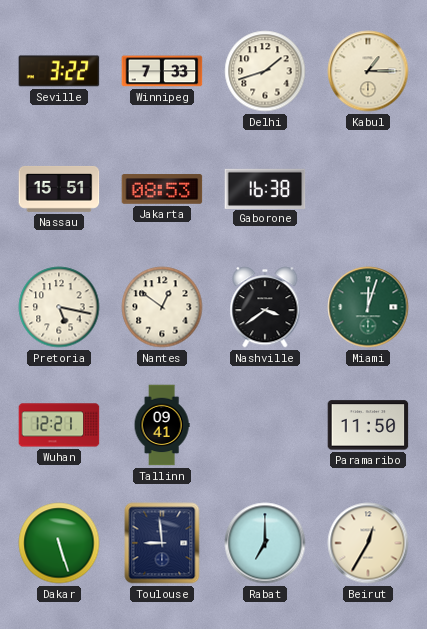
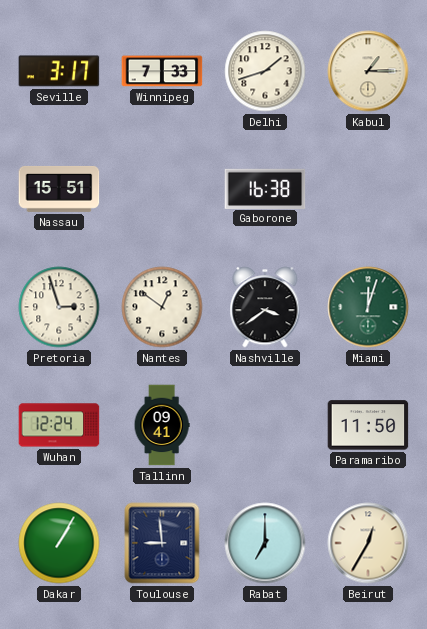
Seville: 3:22 -> 3:17
Jakarta: 08:53 -> none
Pretoria: 5:17 -> 2:57
Wuhan: 12:21 -> 12:24
Dakar: 5:27 -> 1:05
